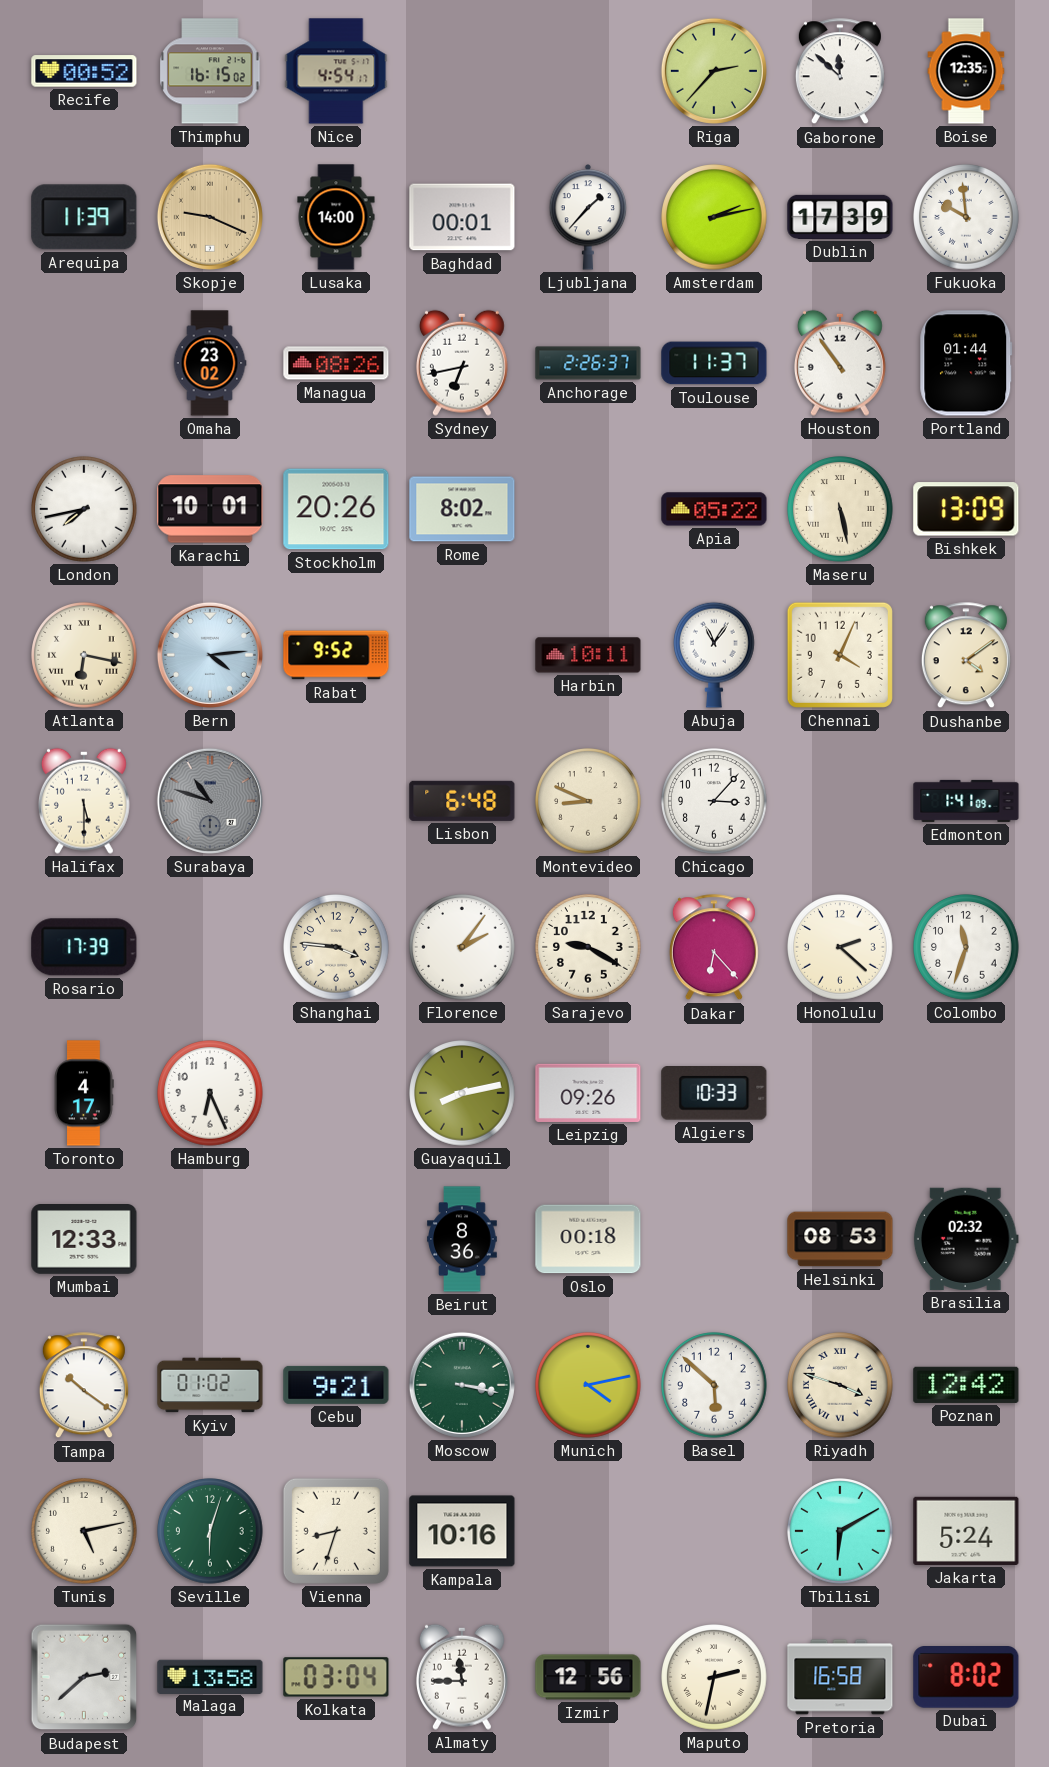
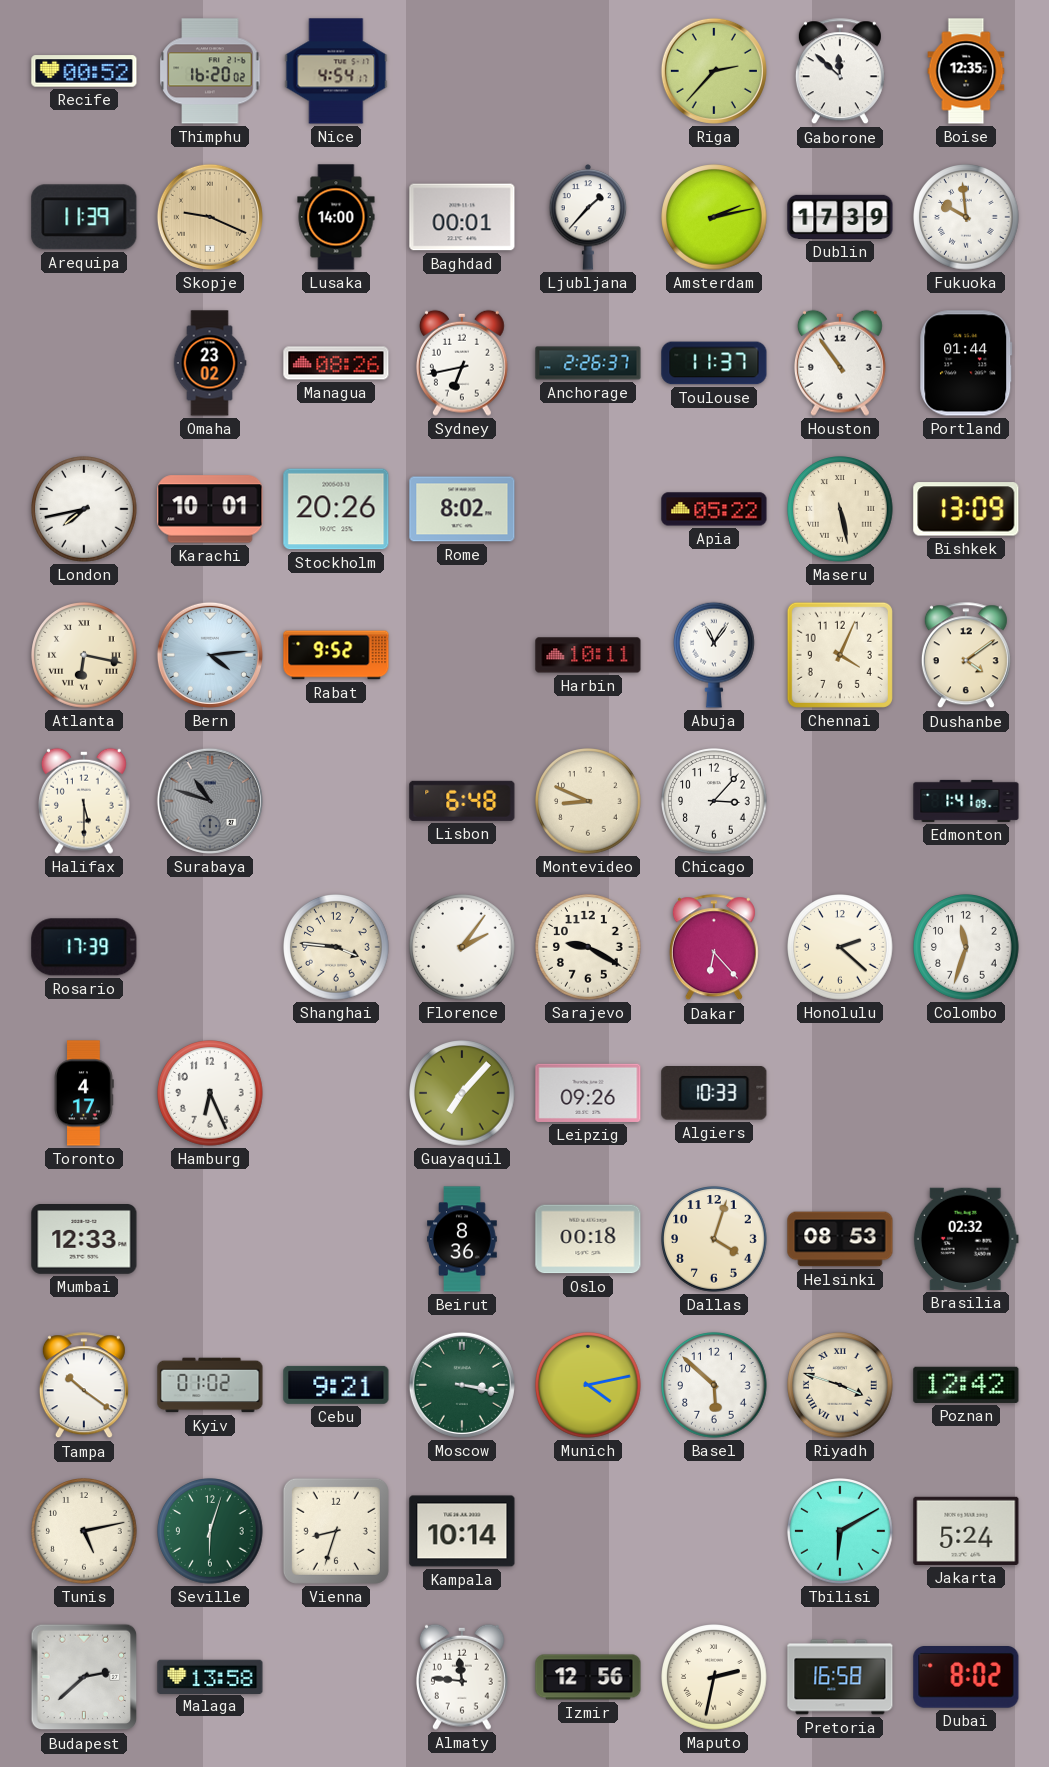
Thimphu: 16:15 -> 16:20
Guayaquil: 8:13 -> 7:07
Dallas: none -> 4:03
Kampala: 10:16 -> 10:14
Kolkata: 03:04 -> none
Almaty: 11:45 -> 11:46
